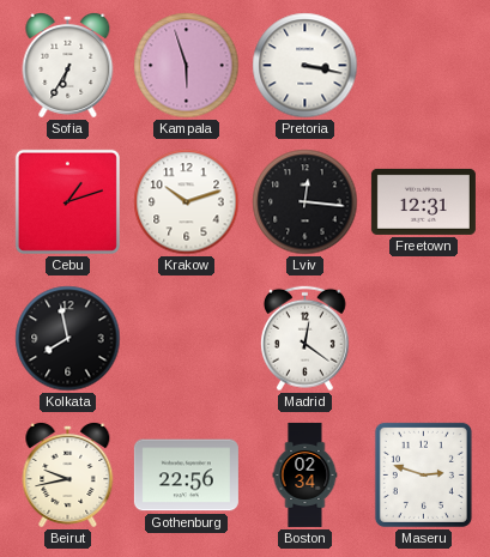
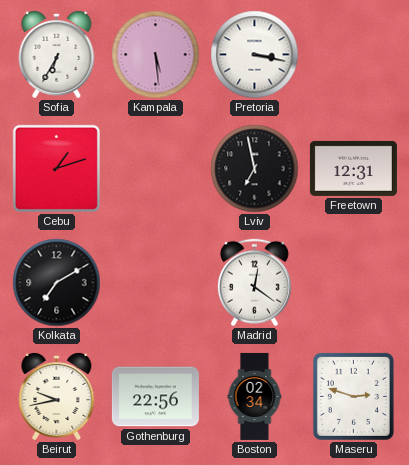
Kampala: 5:57 -> 5:29
Krakow: 10:12 -> none
Lviv: 12:16 -> 6:58
Kolkata: 7:58 -> 7:10
